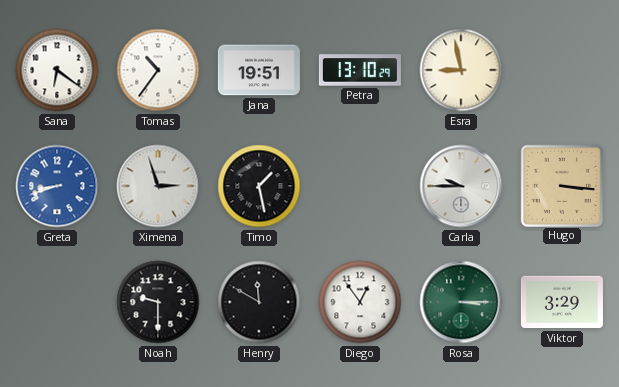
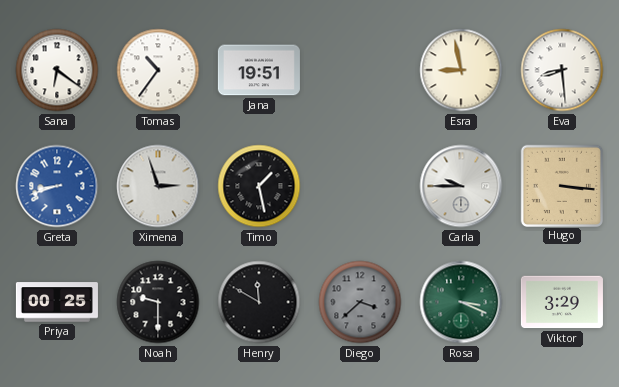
Petra: 13:10 -> none
Eva: none -> 8:29
Priya: none -> 00:25
Diego: 12:54 -> 3:38
Diego dial: white -> grey
Rosa: 3:15 -> 3:19
